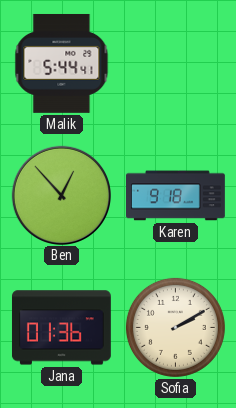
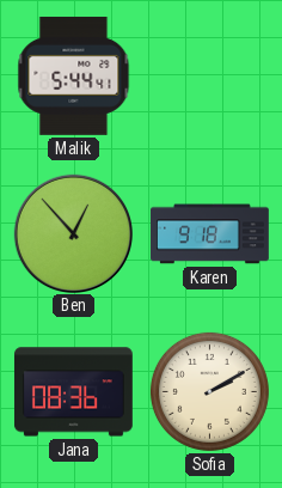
Jana: 01:36 -> 08:36
